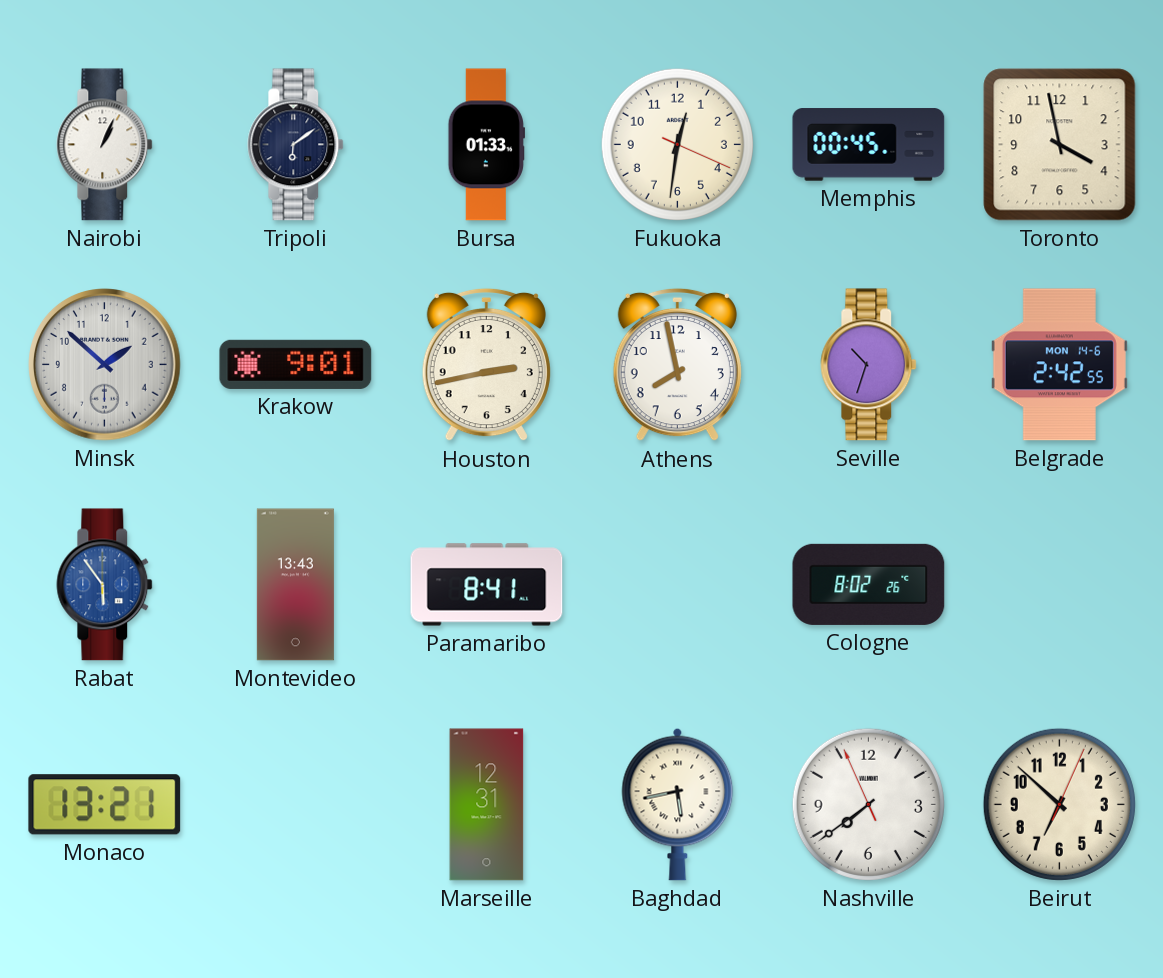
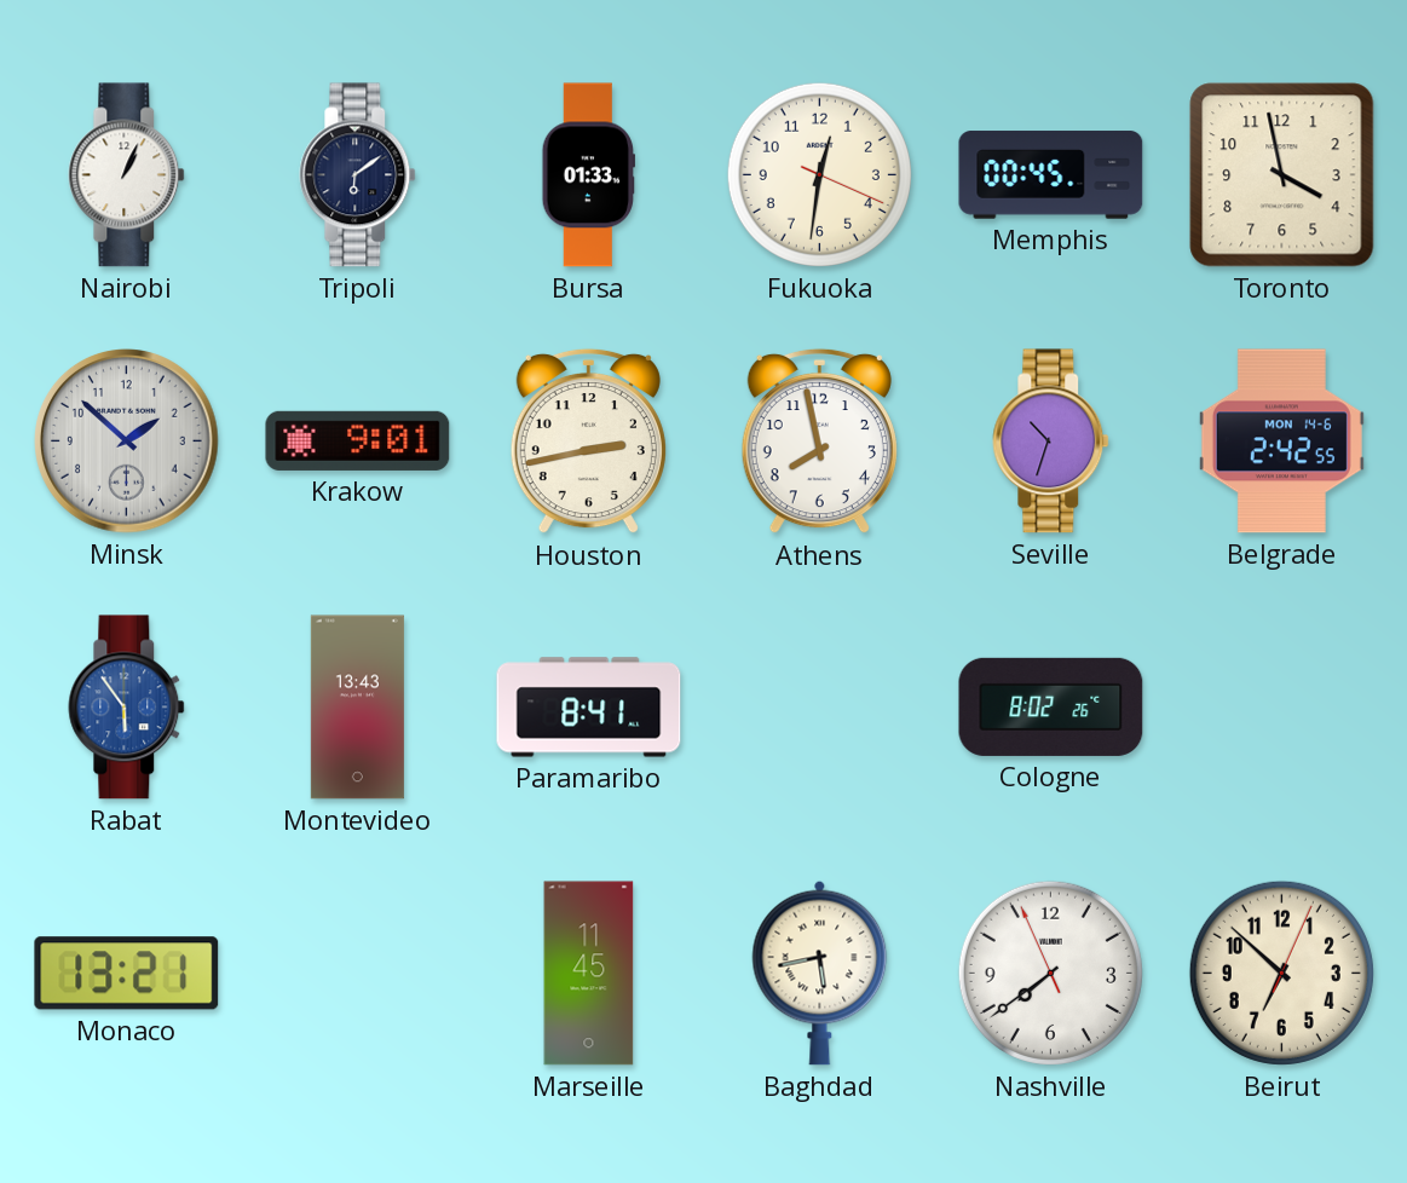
Marseille: 12:31 -> 11:45
